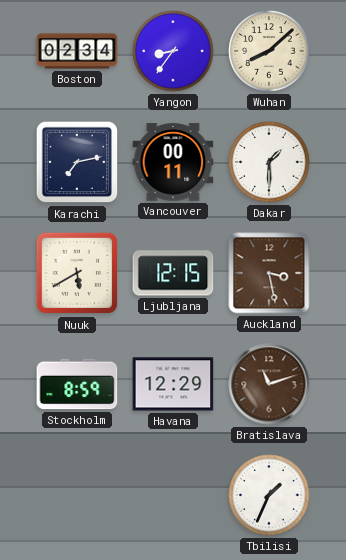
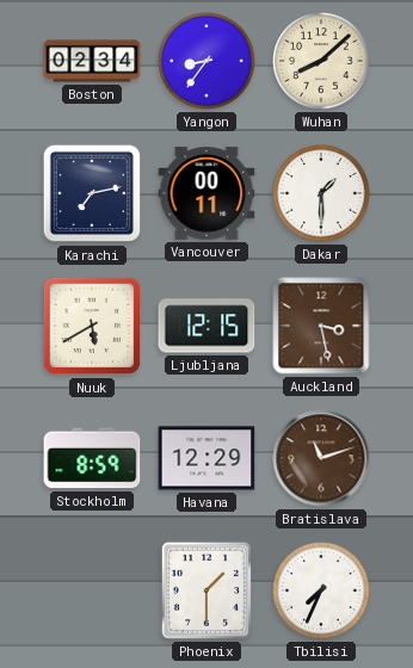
Phoenix: none -> 1:30
Tbilisi: 1:34 -> 7:34
